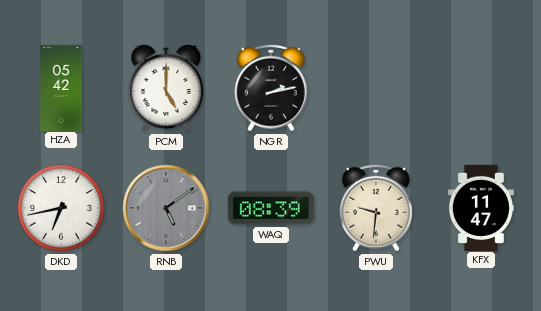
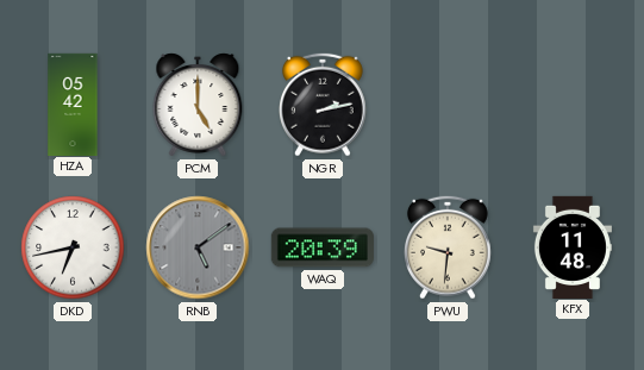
WAQ: 08:39 -> 20:39
KFX: 11:47 -> 11:48
